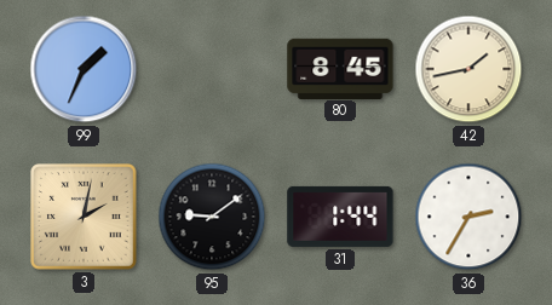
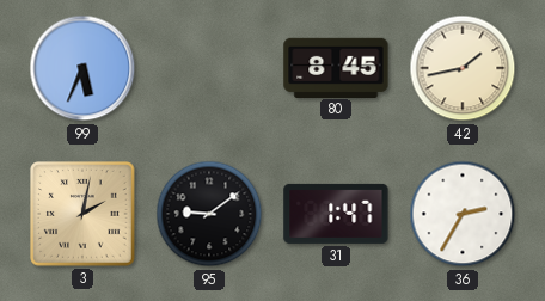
99: 1:34 -> 5:34
31: 1:44 -> 1:47
